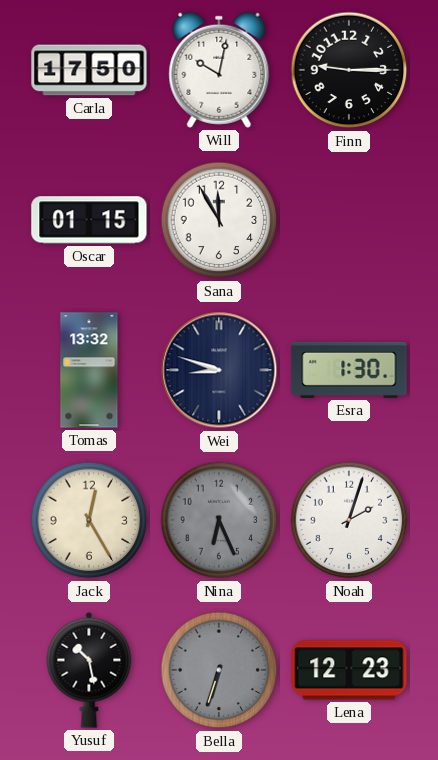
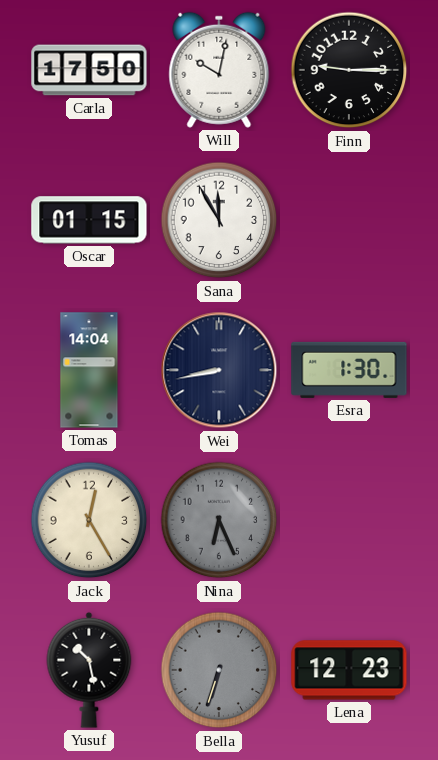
Tomas: 13:32 -> 14:04
Wei: 8:48 -> 8:43
Noah: 2:03 -> none
